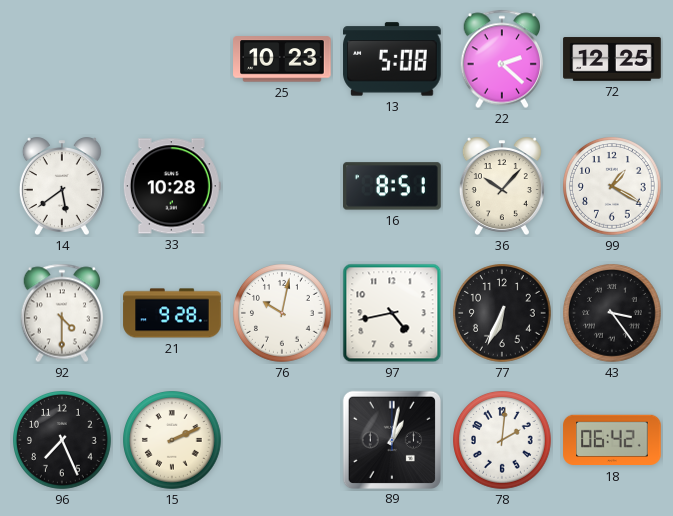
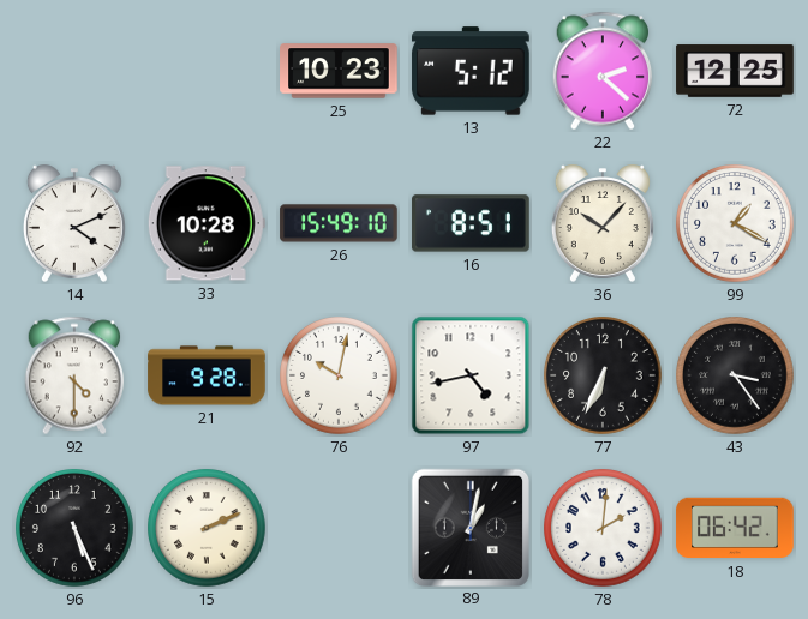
13: 5:08 -> 5:12
14: 5:39 -> 4:11
26: none -> 15:49
96: 7:26 -> 5:26
